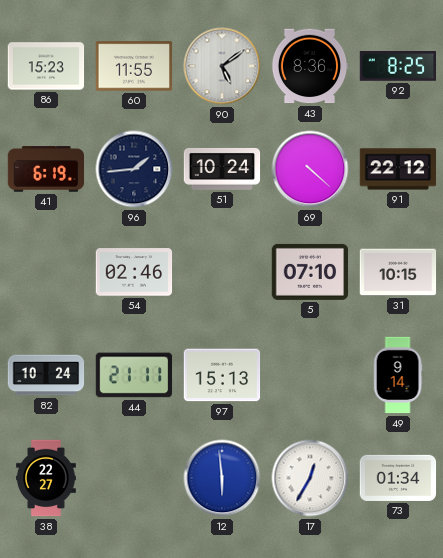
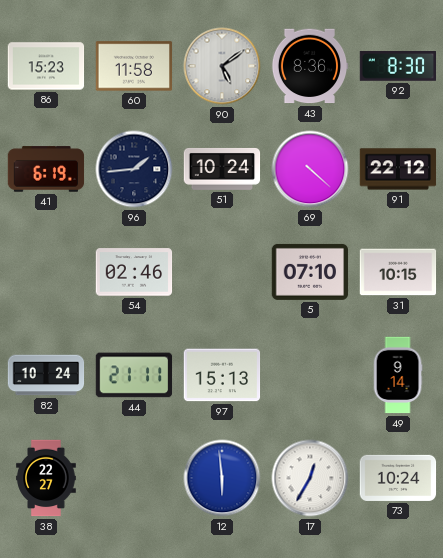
60: 11:55 -> 11:58
92: 8:25 -> 8:30
73: 01:34 -> 10:24
